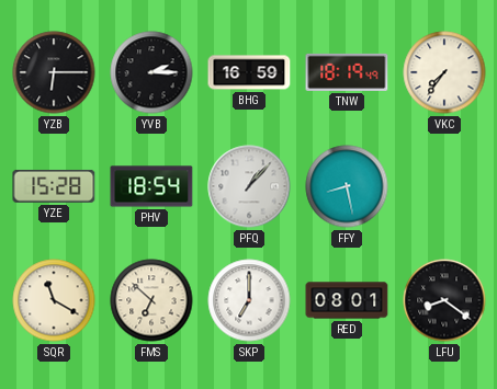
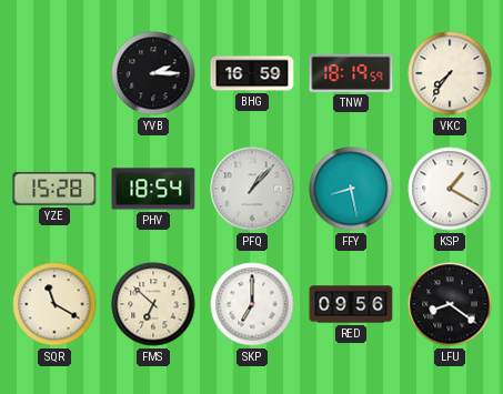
YZB: 6:15 -> none
TNW: 18:19:49 -> 18:19:59
KSP: none -> 1:20
RED: 08:01 -> 09:56
